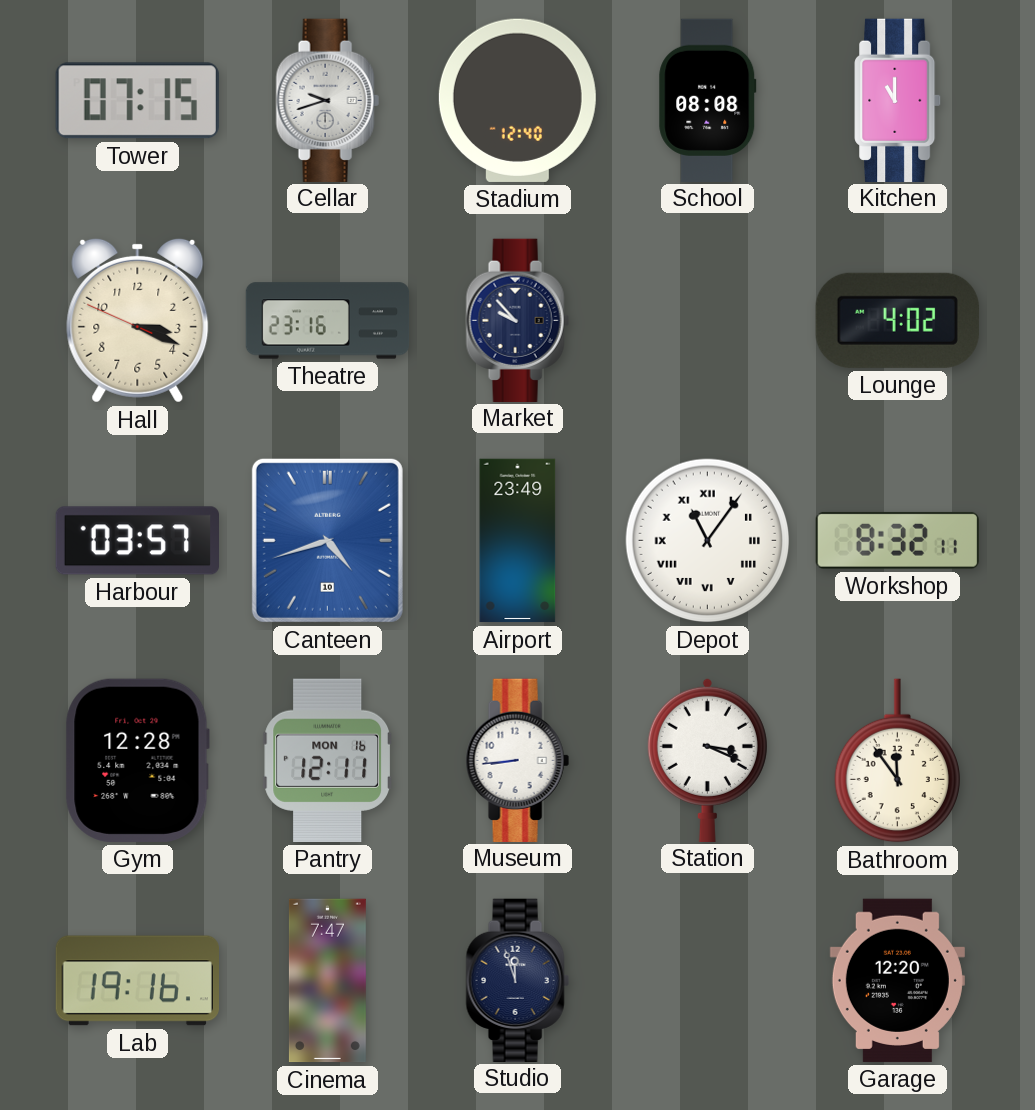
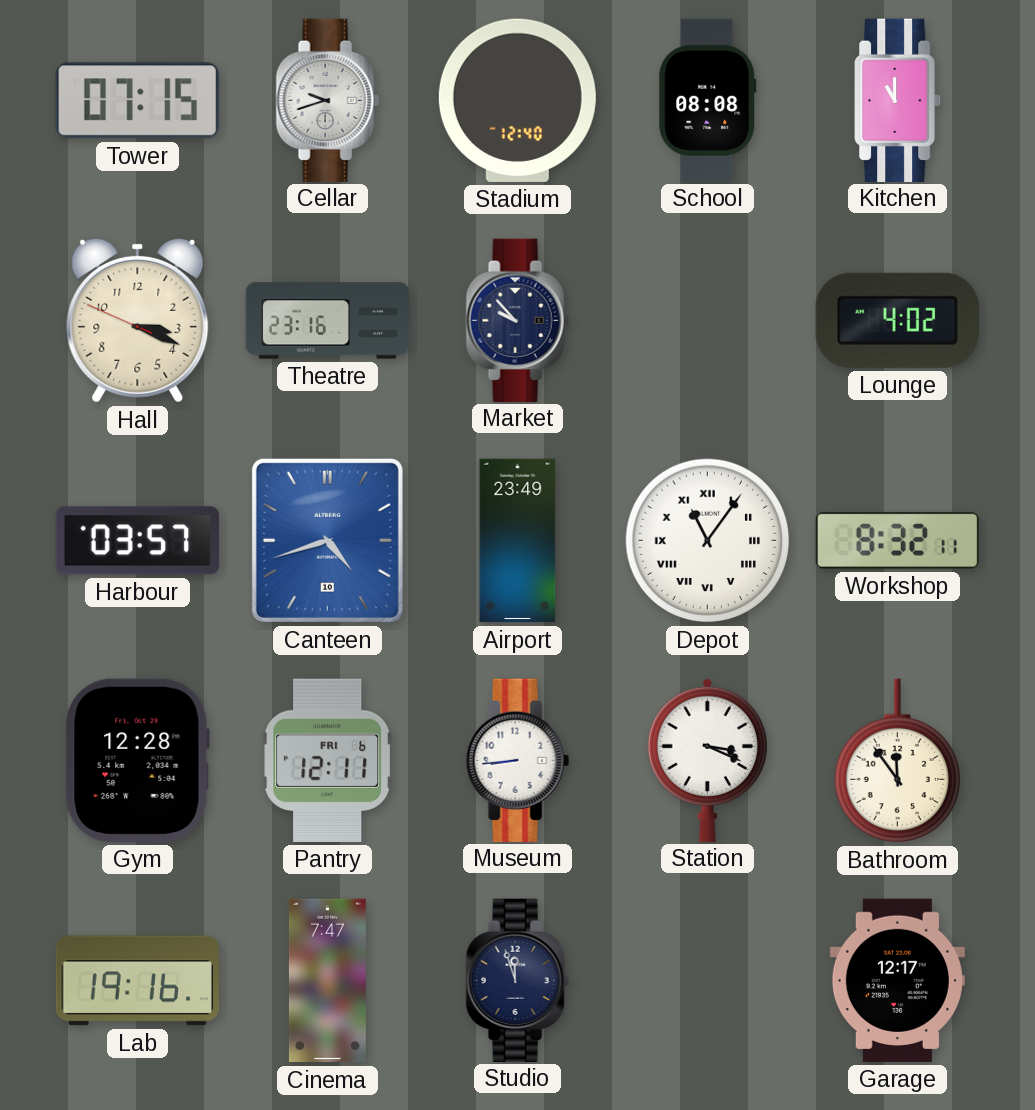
Pantry date: MON 16 -> FRI 6
Garage: 12:20 -> 12:17
